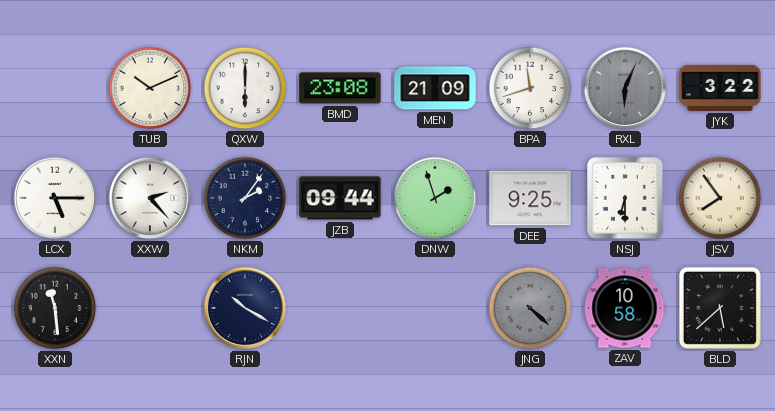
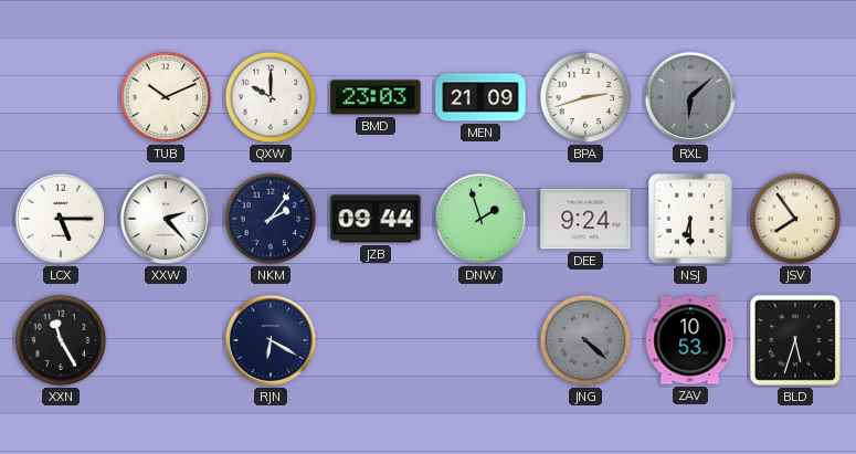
QXW: 6:00 -> 10:00
BMD: 23:08 -> 23:03
BPA: 11:42 -> 2:42
RXL: 6:04 -> 6:08
JYK: 3:22 -> none
DEE: 9:25 -> 9:24
XXN: 11:29 -> 11:25
RJN: 10:20 -> 6:20
ZAV: 10:58 -> 10:53
BLD: 5:38 -> 5:33
